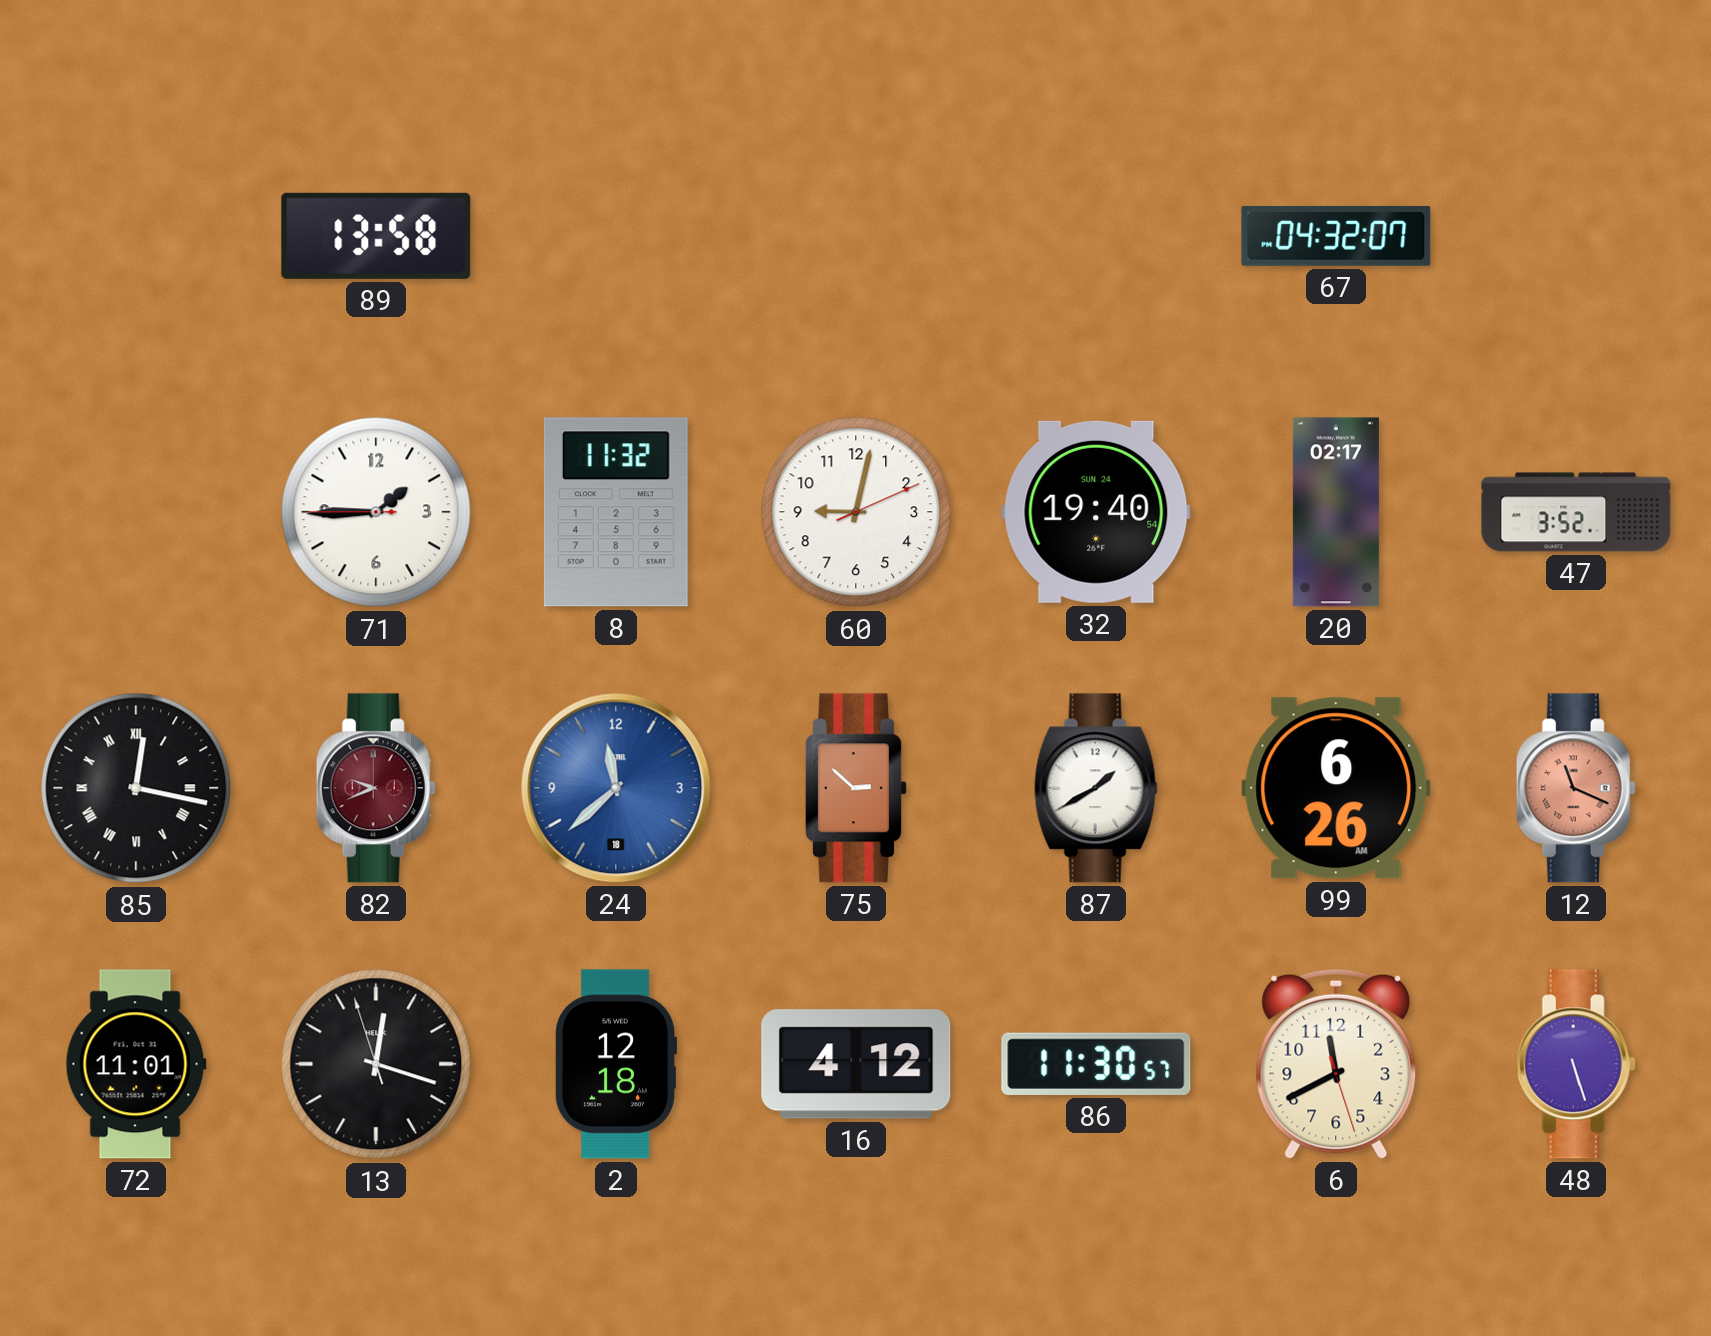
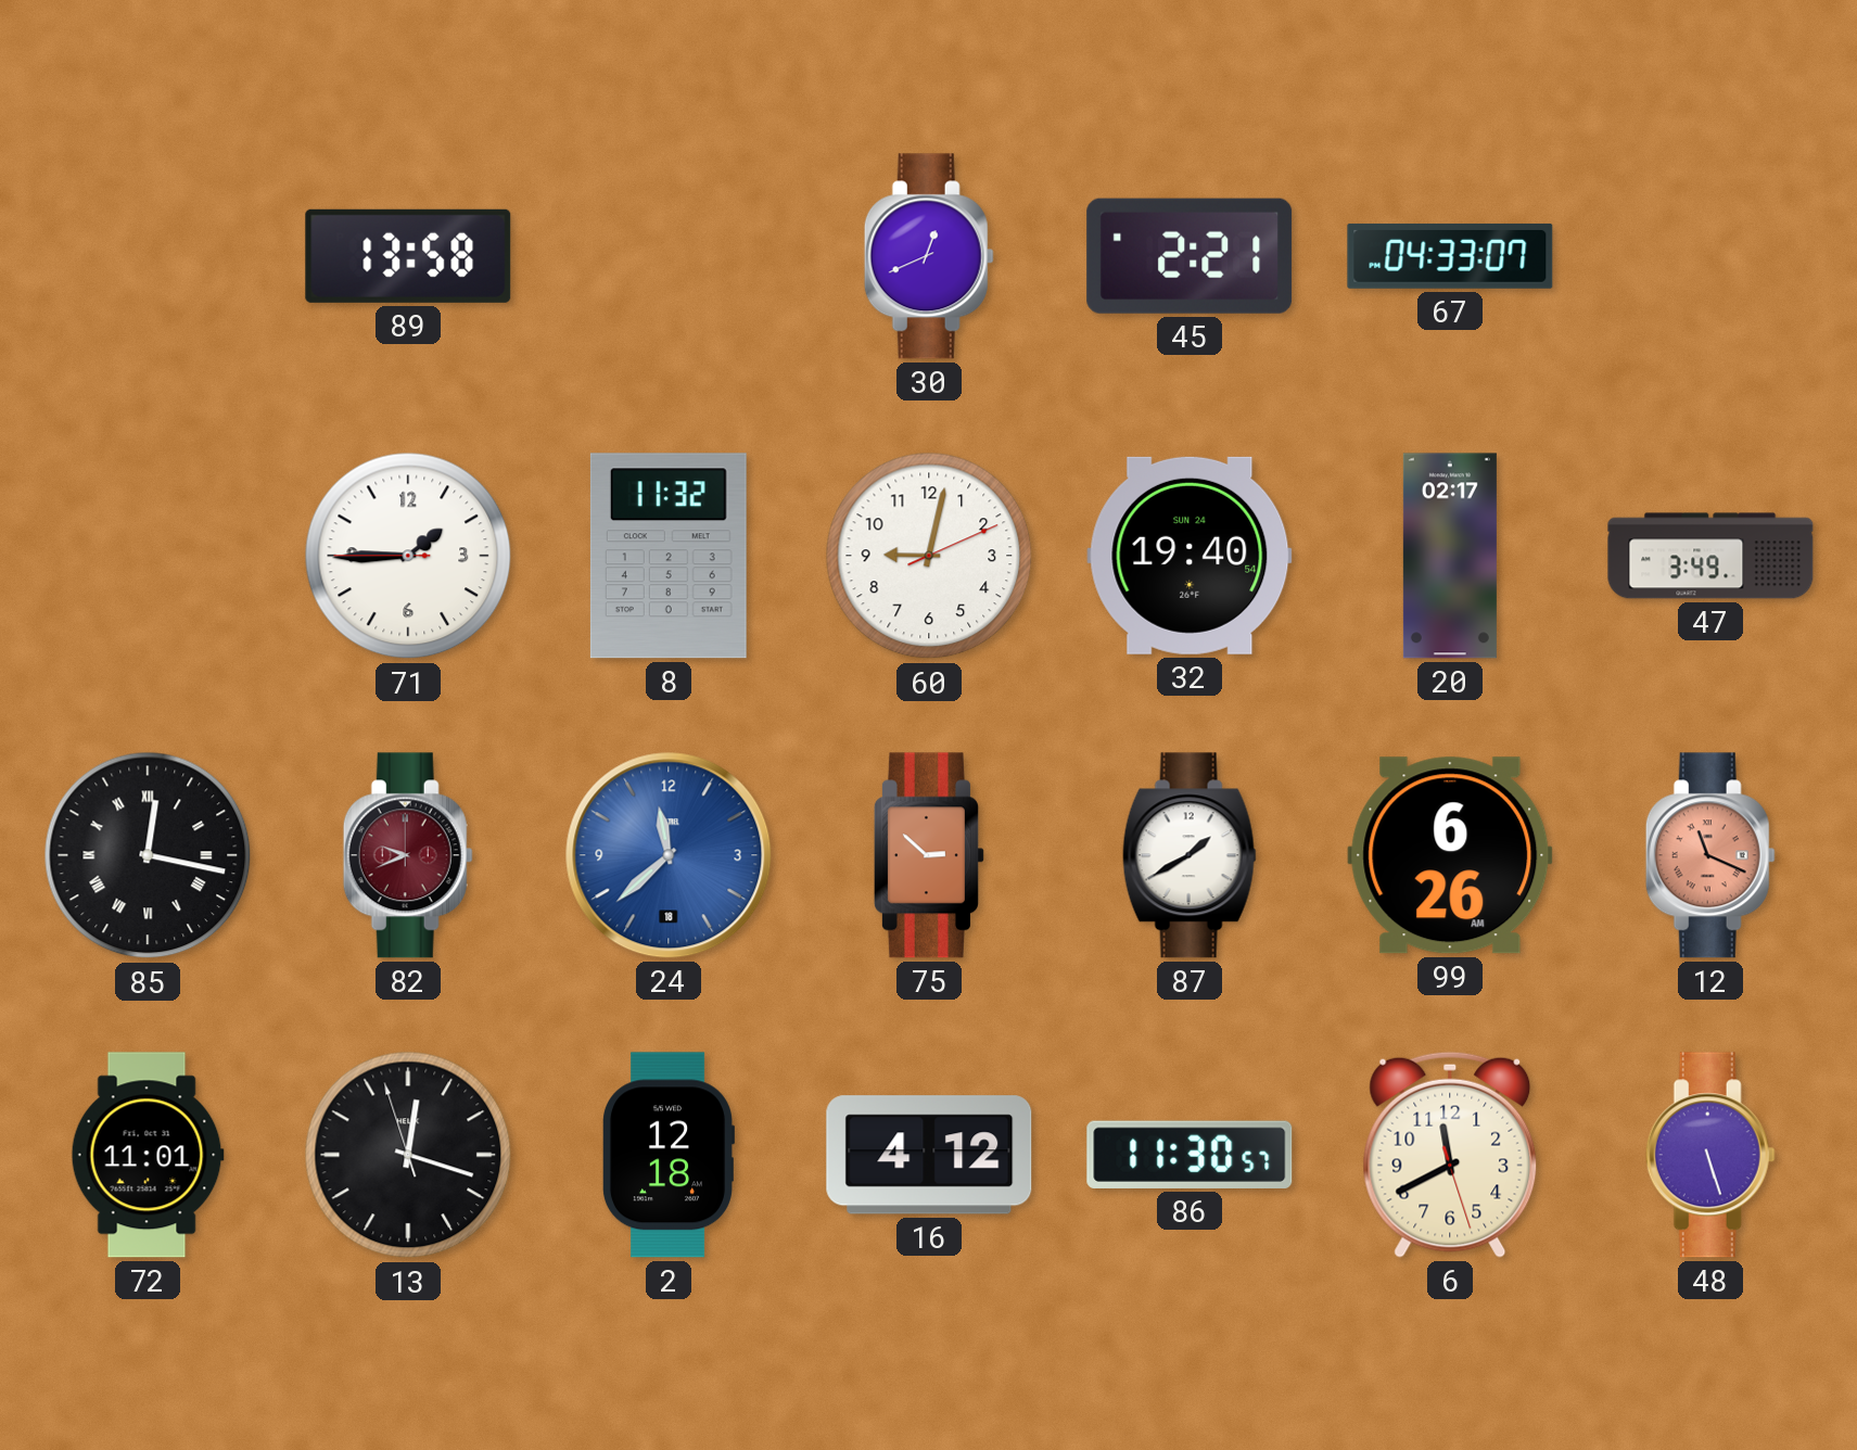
30: none -> 12:41
45: none -> 2:21
67: 04:32 -> 04:33
47: 3:52 -> 3:49
